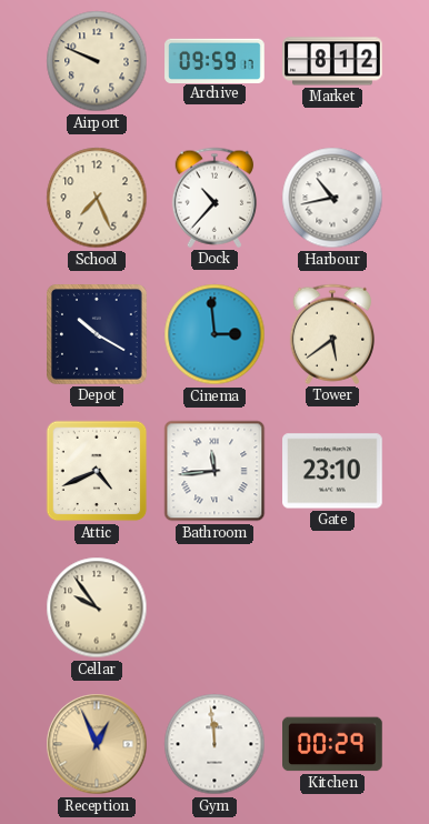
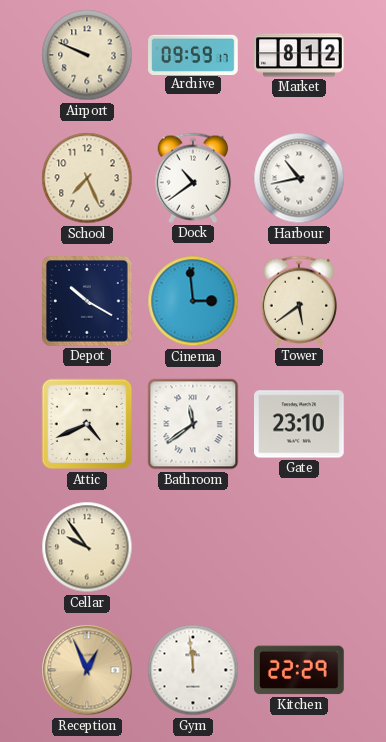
Dock: 10:37 -> 10:39
Bathroom: 11:44 -> 11:39
Kitchen: 00:29 -> 22:29
